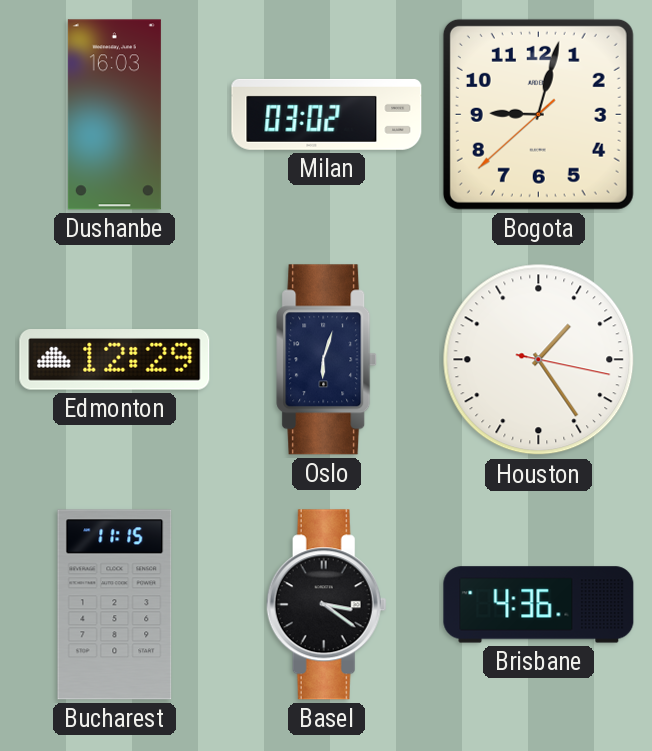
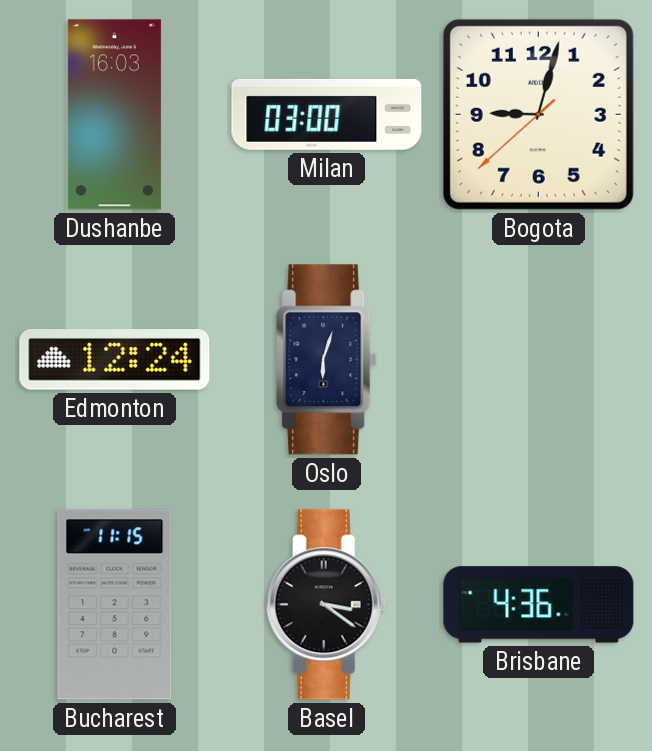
Milan: 03:02 -> 03:00
Edmonton: 12:29 -> 12:24
Houston: 1:24 -> none
